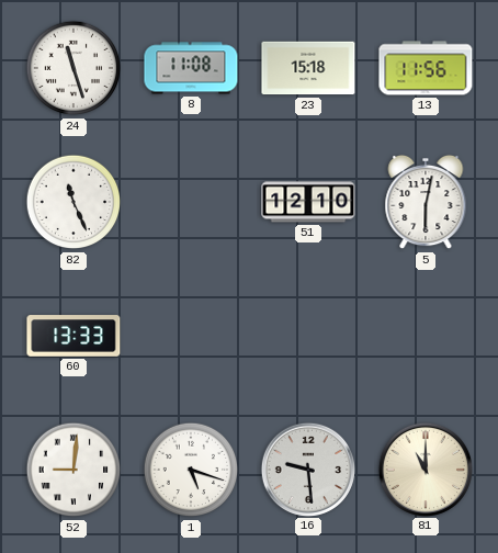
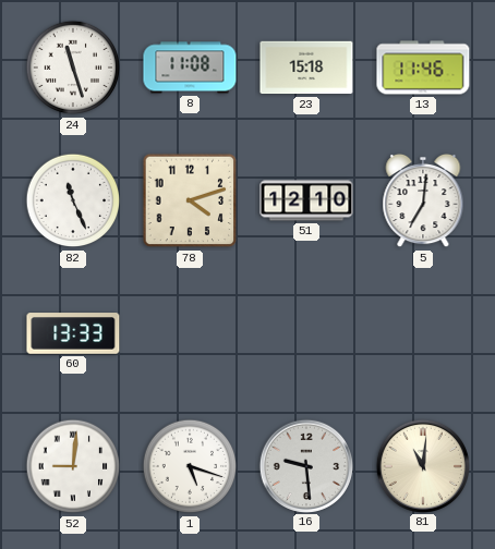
13: 11:56 -> 11:46
78: none -> 4:12
5: 6:02 -> 7:01
81: 11:00 -> 11:01
